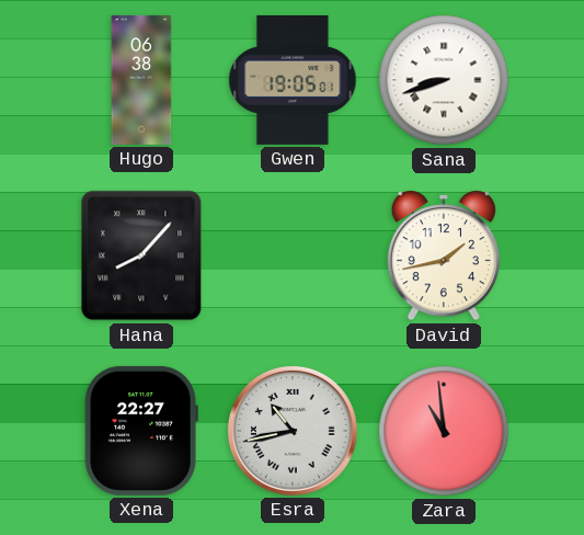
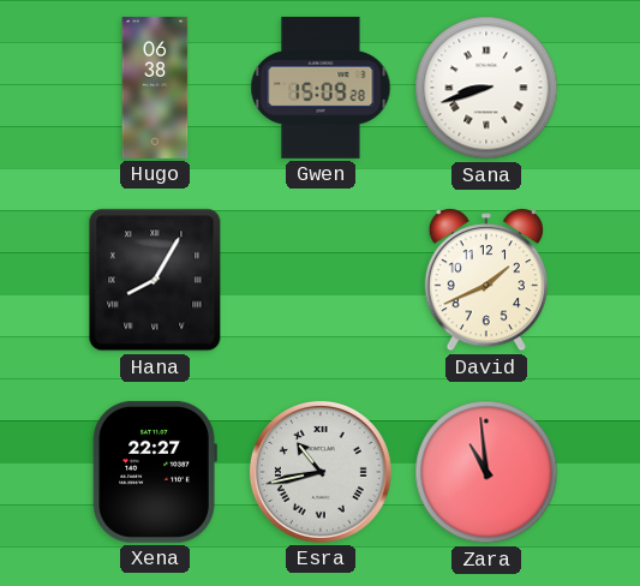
Gwen: 19:05 -> 15:09
Hana: 8:07 -> 8:05
David: 1:43 -> 1:41
